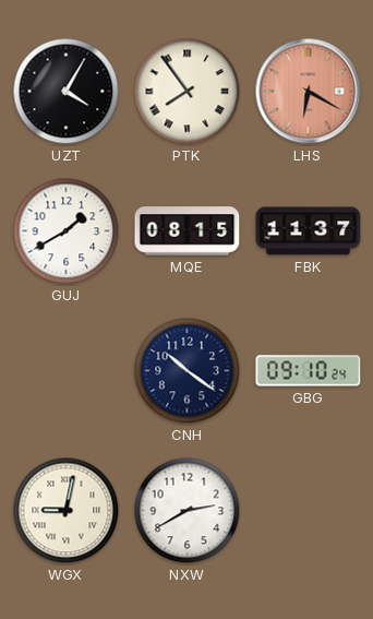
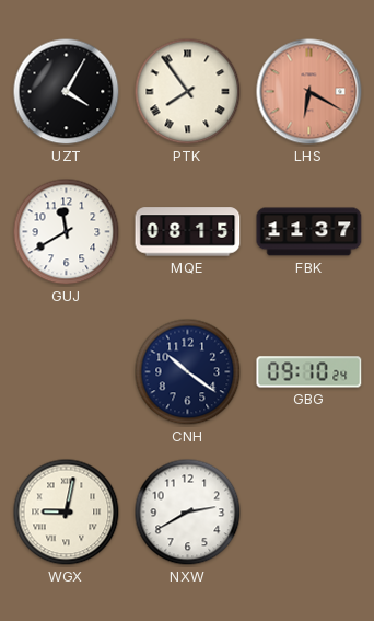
GUJ: 1:40 -> 11:40
